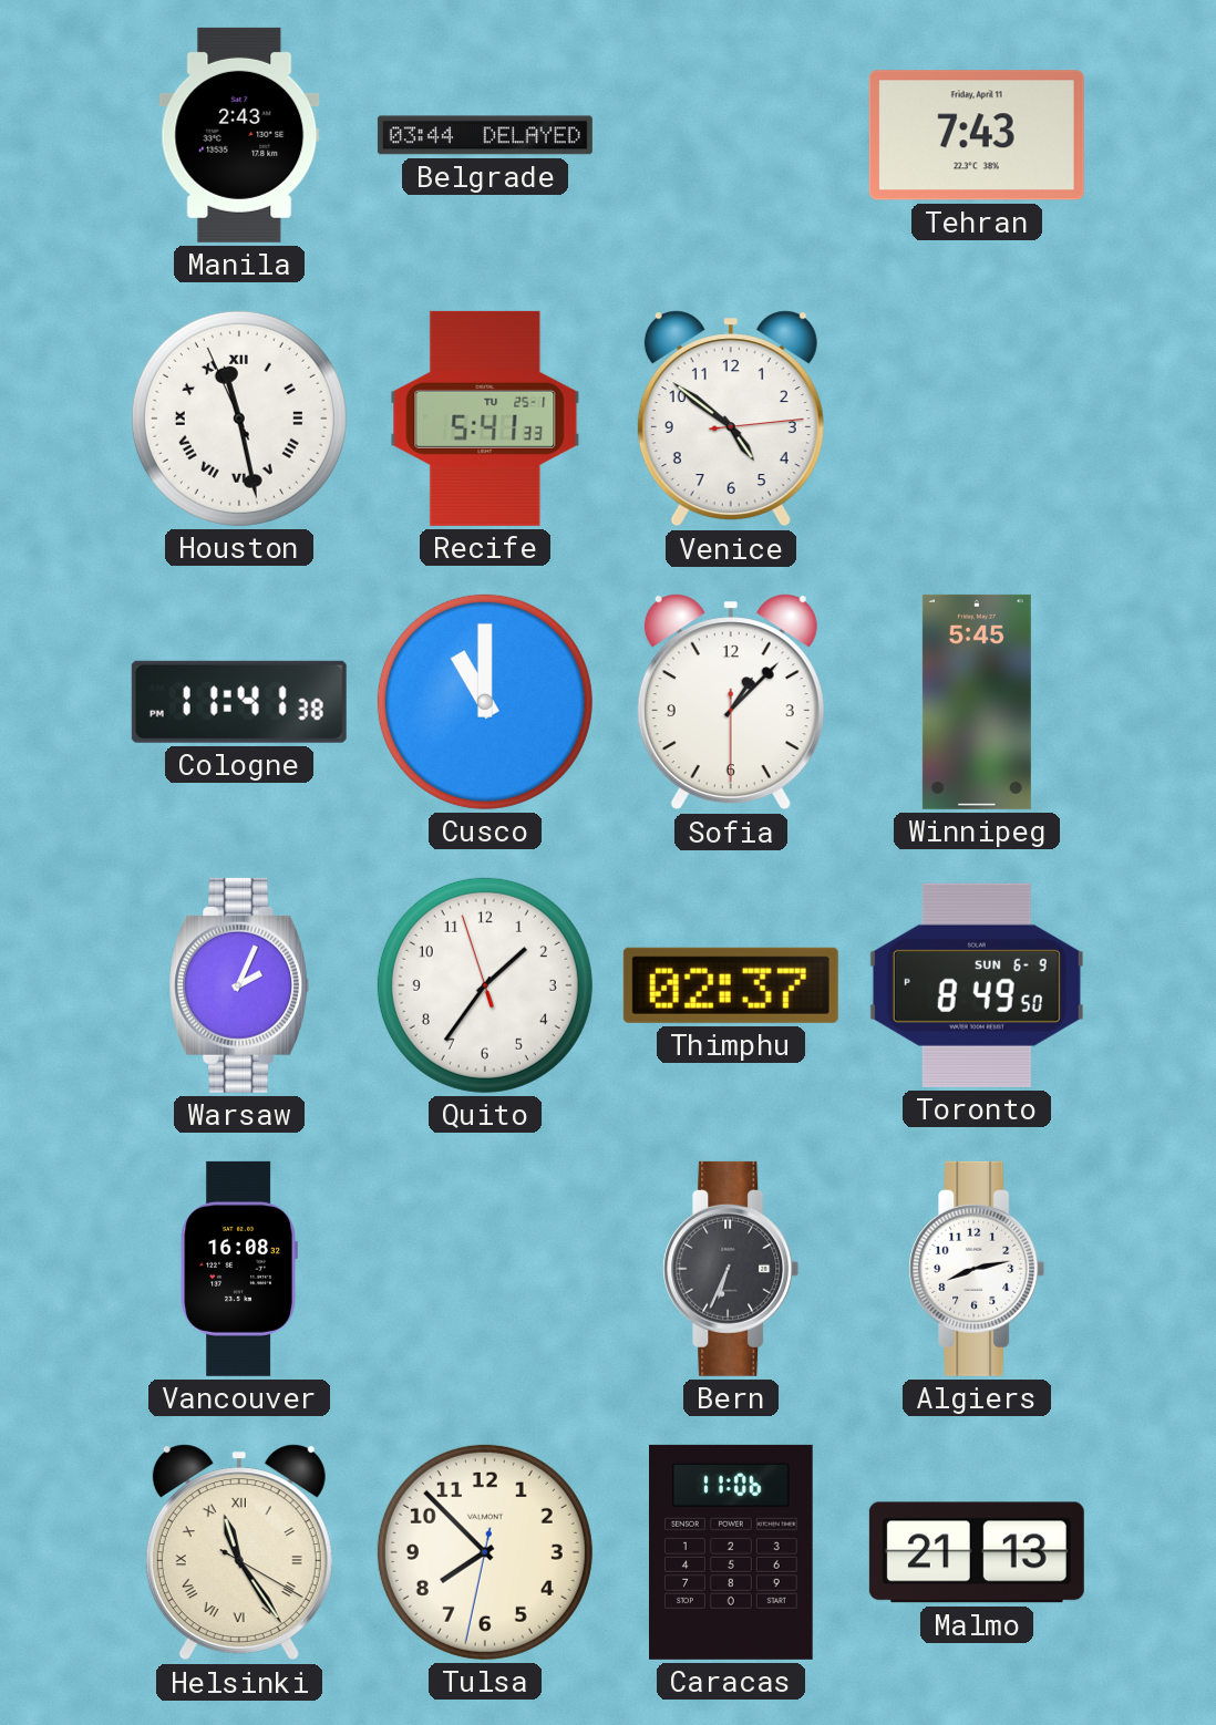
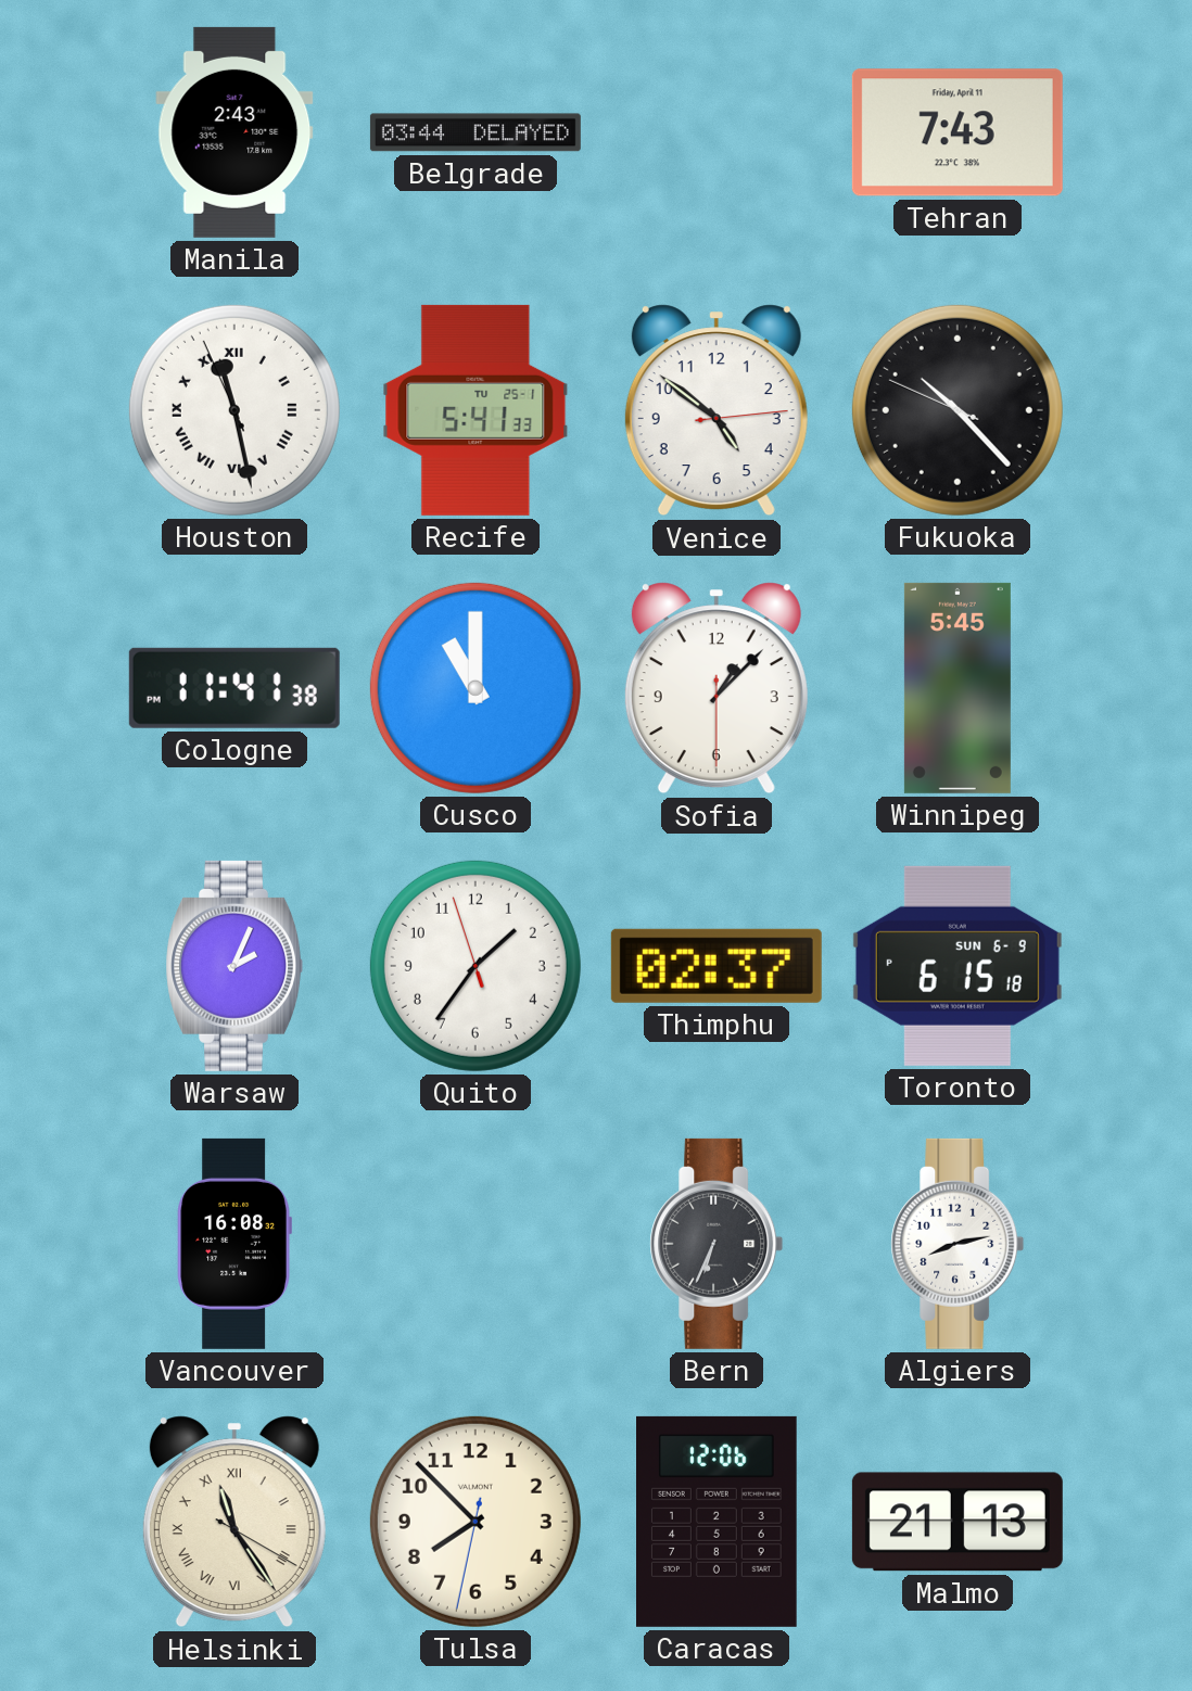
Fukuoka: none -> 10:22
Toronto: 8:49 -> 6:15
Caracas: 11:06 -> 12:06
